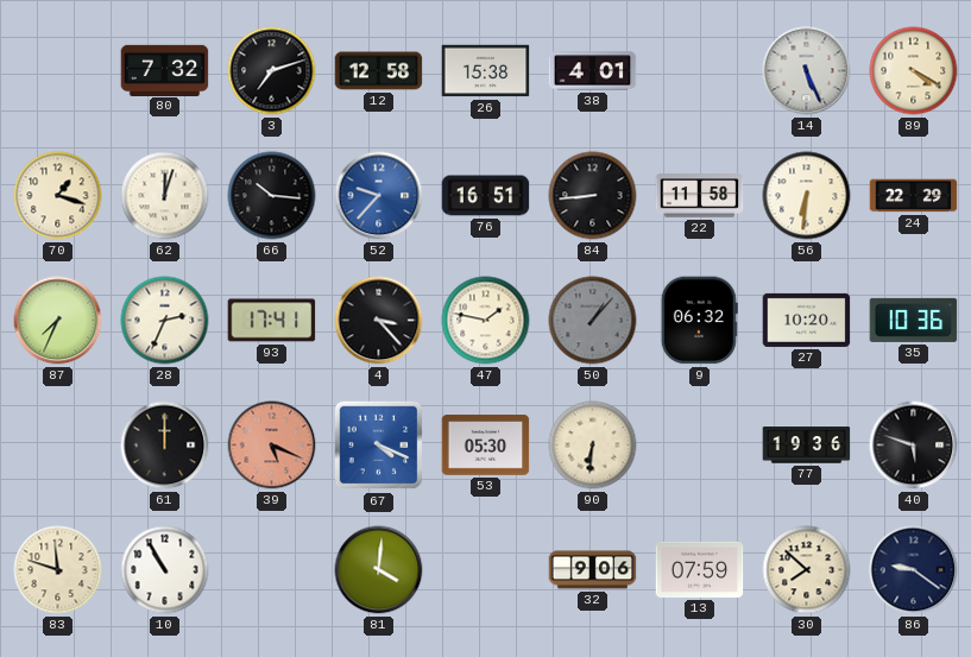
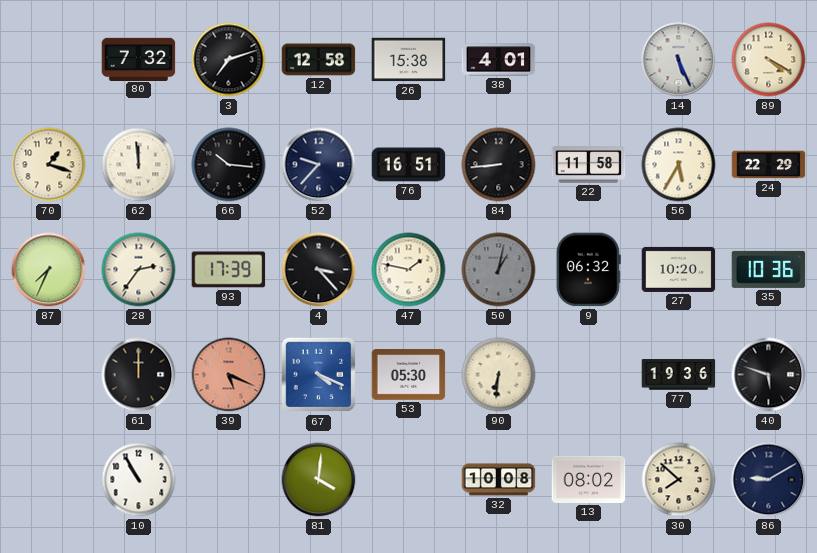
62: 12:03 -> 11:59
52 dial: blue -> navy
56: 6:31 -> 5:35
28: 2:34 -> 2:36
93: 17:41 -> 17:39
50: 1:07 -> 1:02
83: 11:48 -> none
32: 9:06 -> 10:08
13: 07:59 -> 08:02
86: 9:21 -> 9:10
